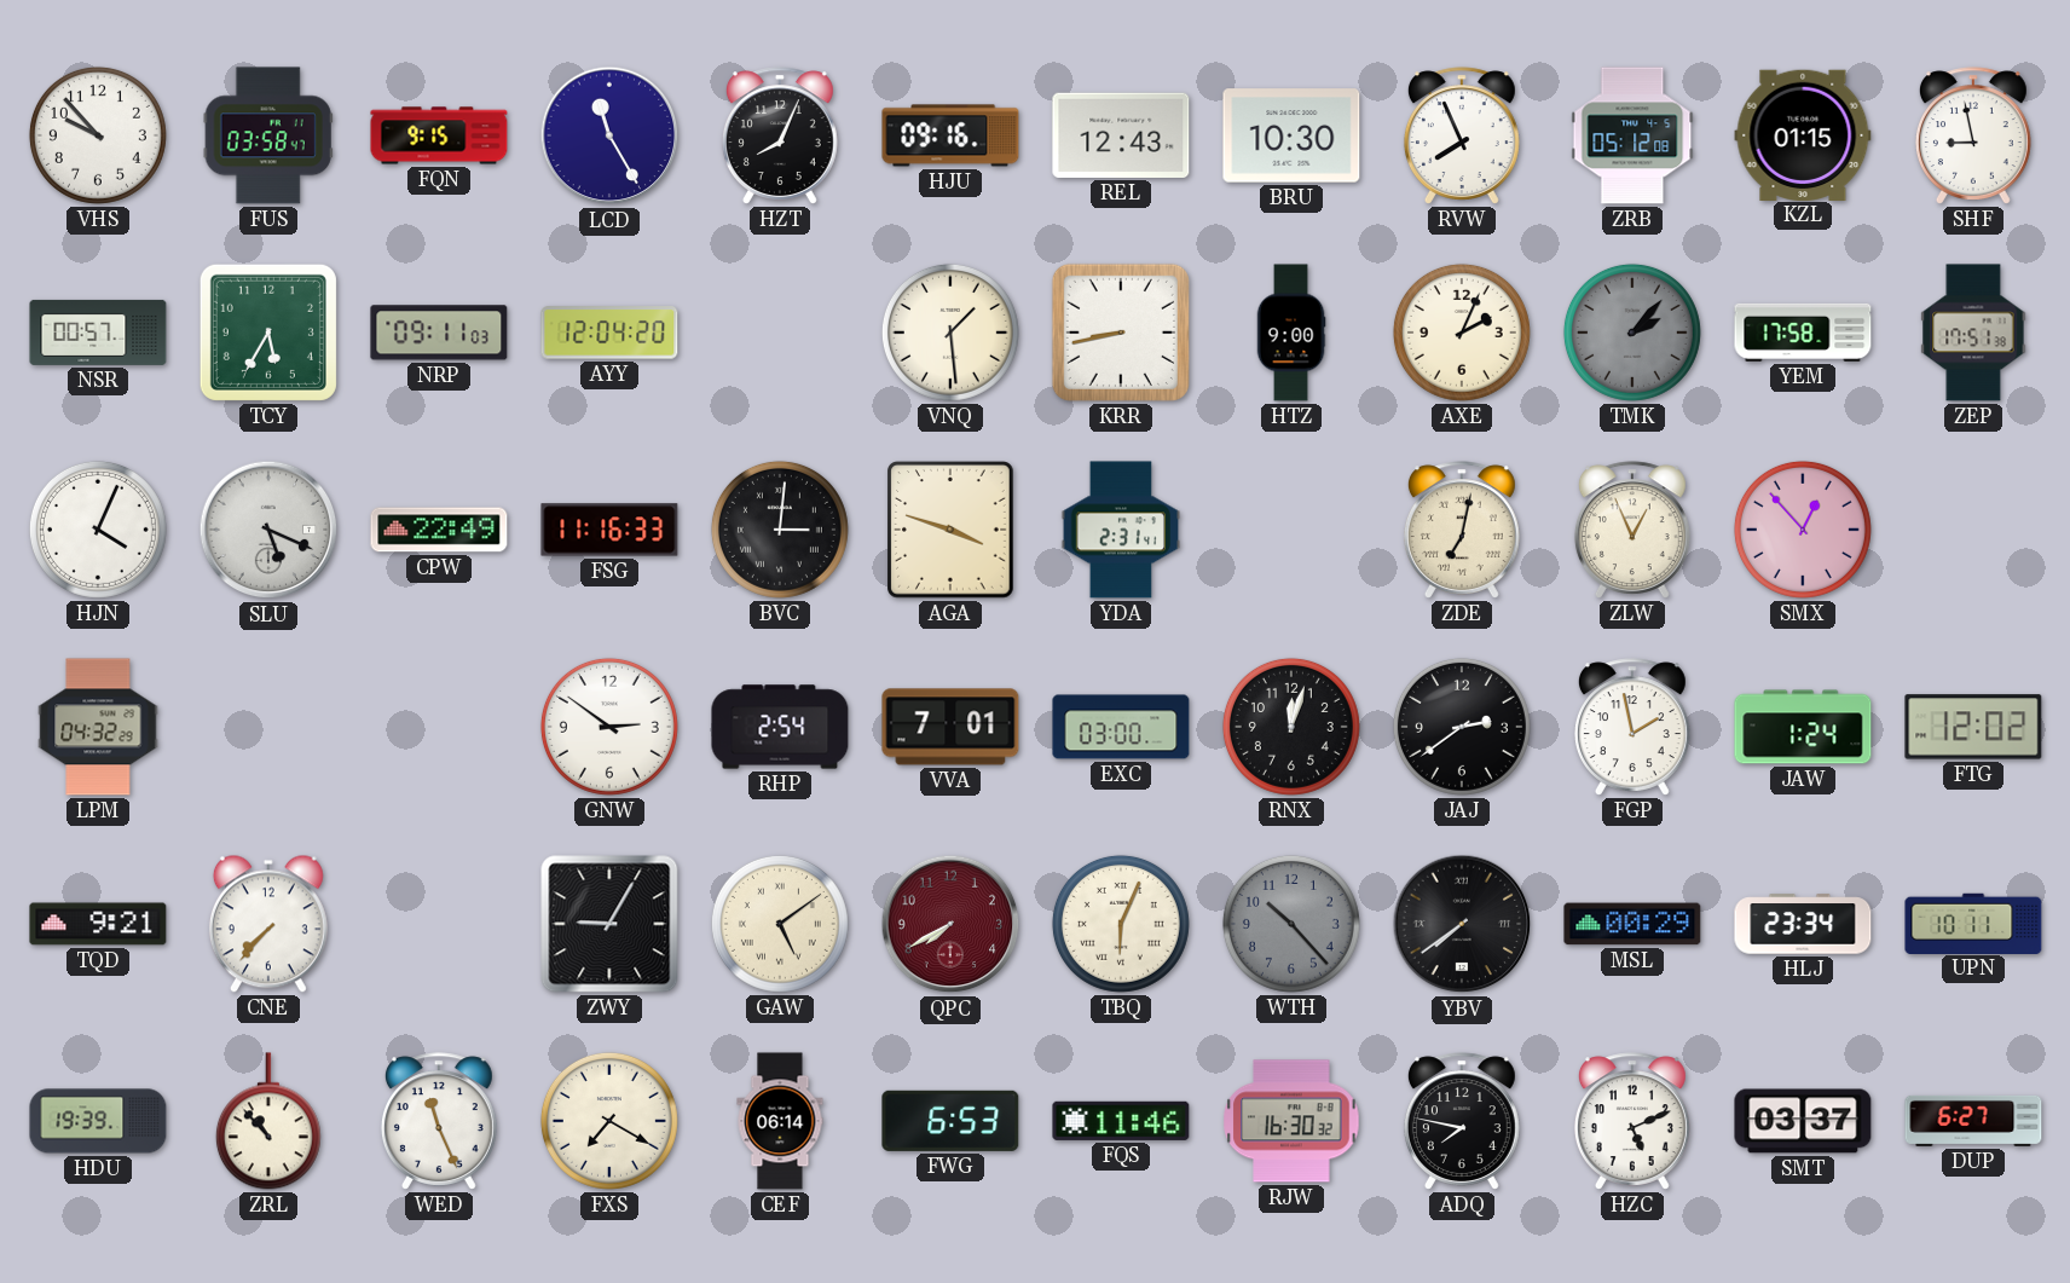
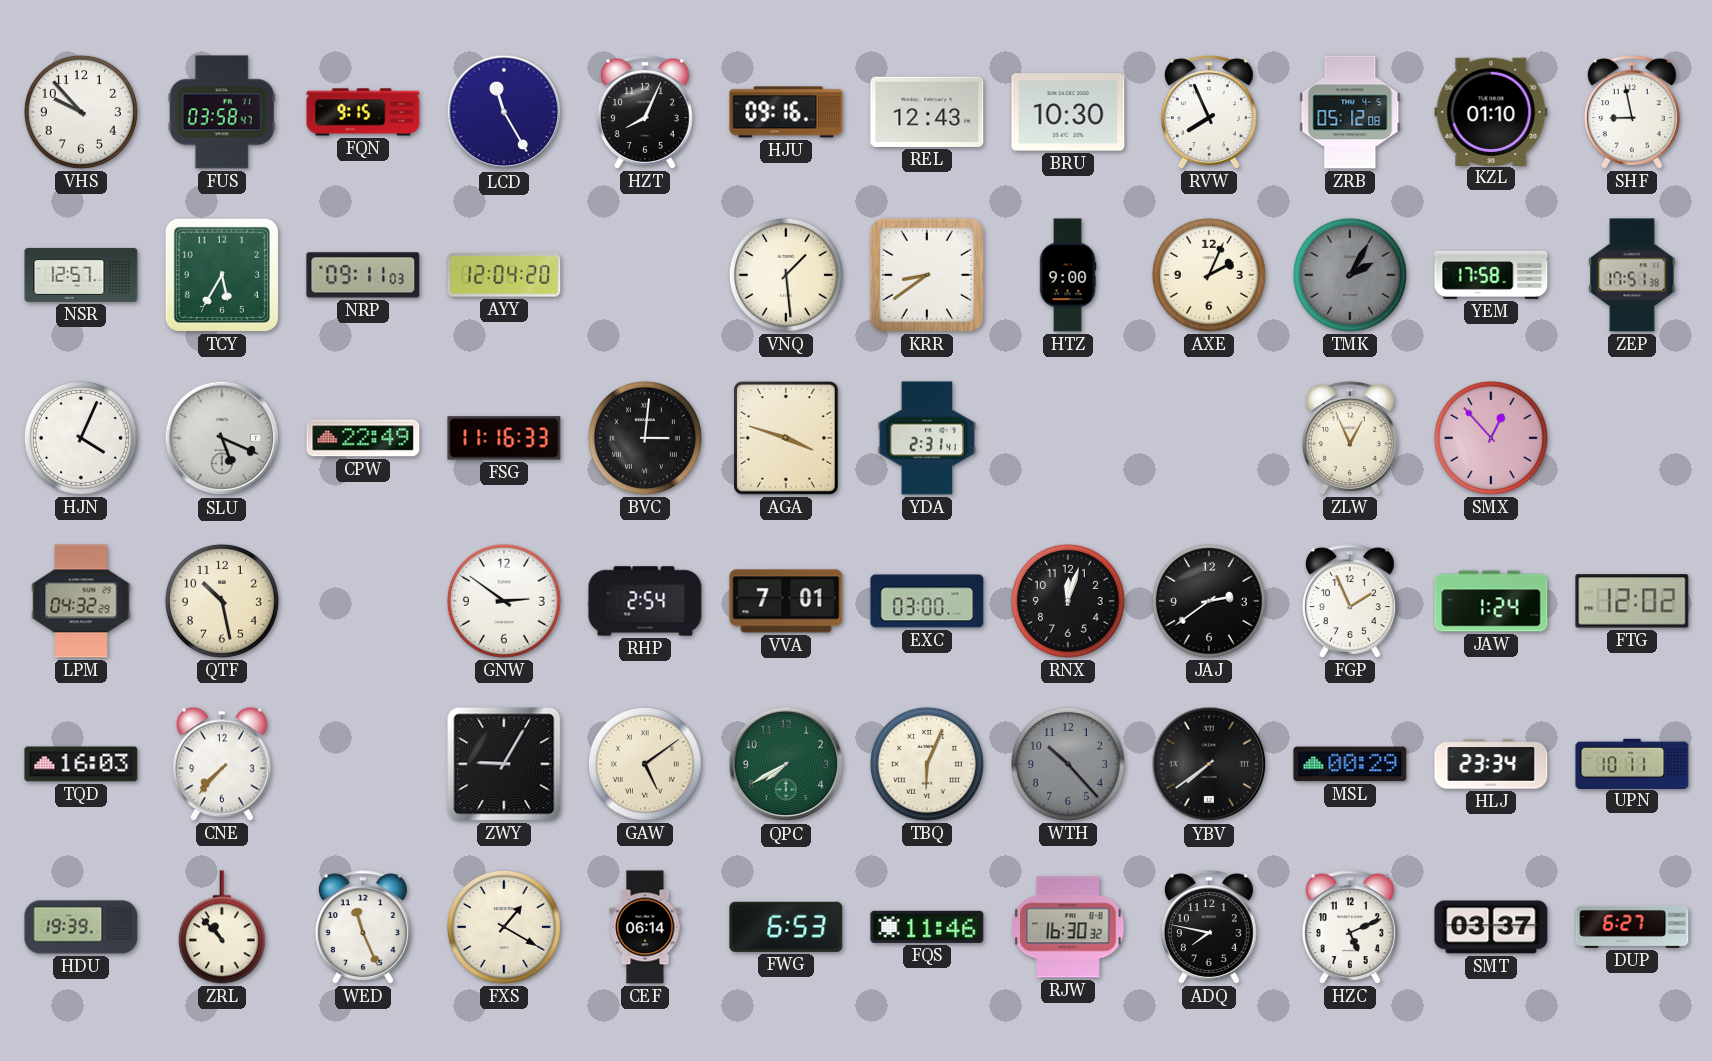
KZL: 01:15 -> 01:10
NSR: 00:57 -> 12:57
KRR: 8:43 -> 8:39
TMK: 2:07 -> 2:05
ZDE: 7:02 -> none
QTF: none -> 10:28
FGP: 1:58 -> 1:56
TQD: 9:21 -> 16:03
QPC dial: burgundy -> green
FXS: 7:20 -> 1:20
